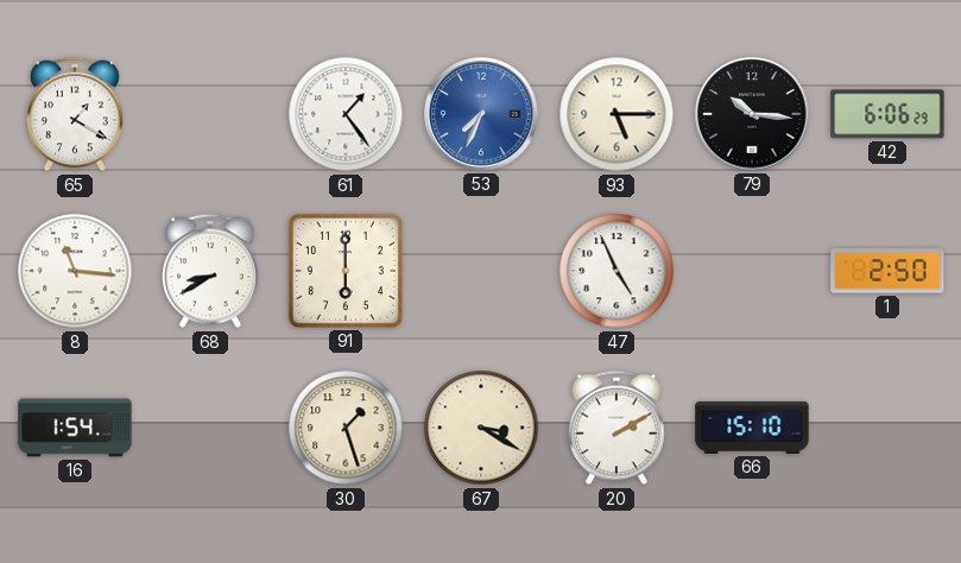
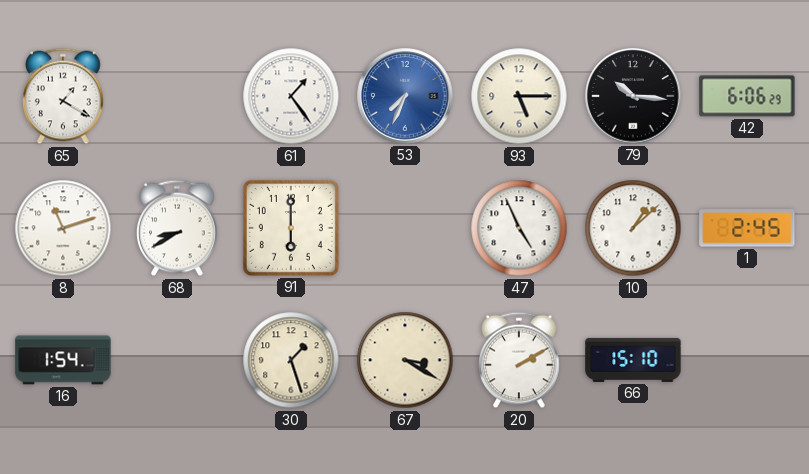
8: 11:16 -> 11:12
10: none -> 1:08
1: 2:50 -> 2:45
